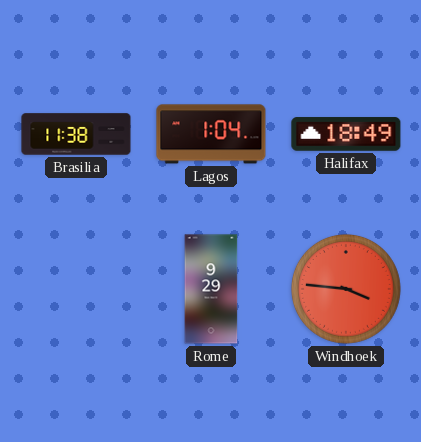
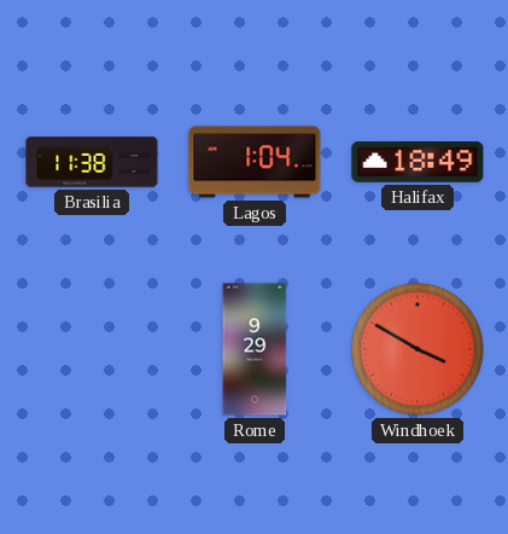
Windhoek: 3:46 -> 3:50
